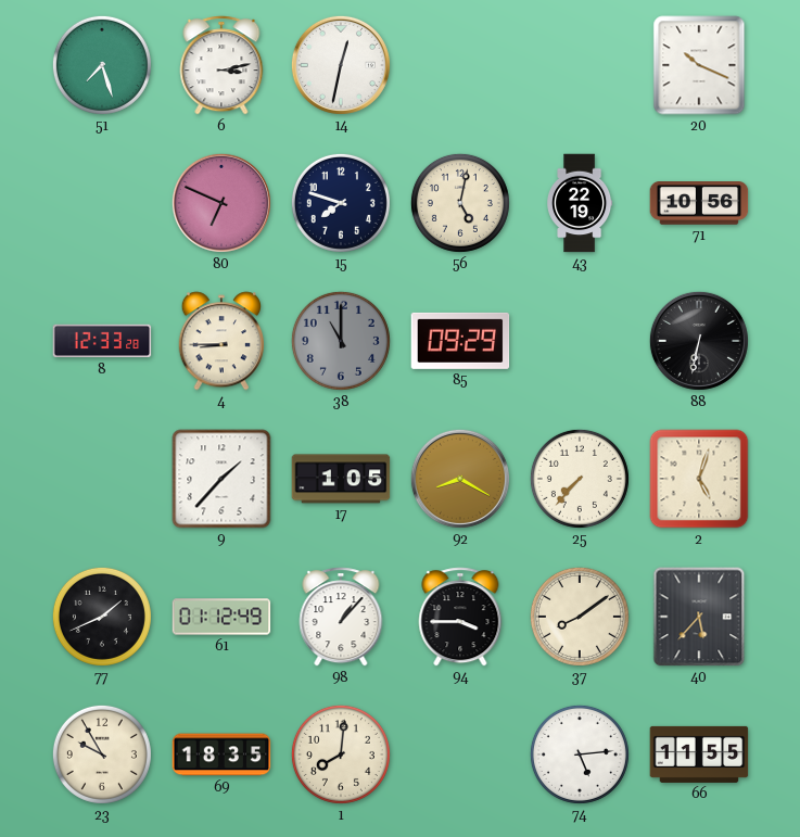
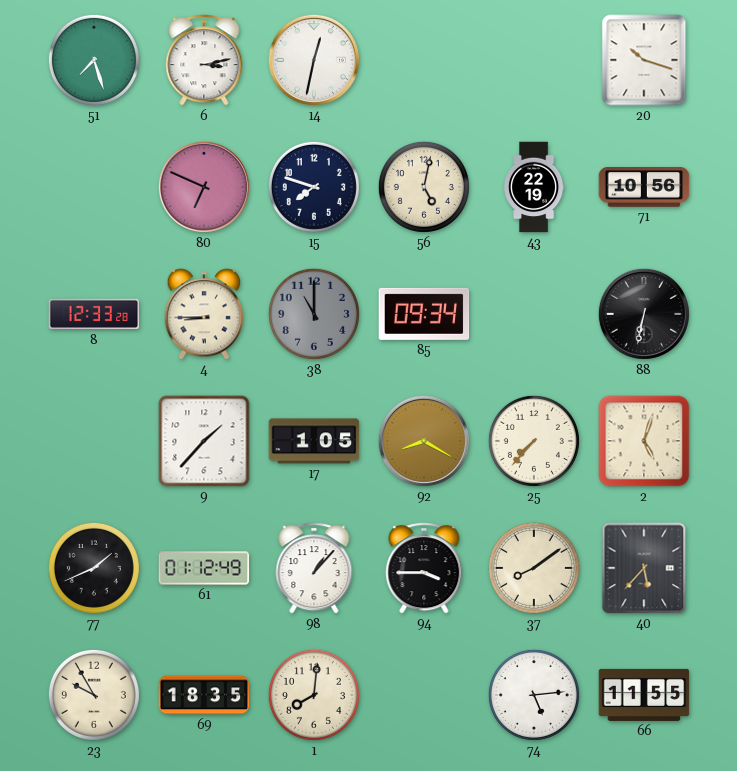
20: 10:19 -> 10:18
85: 09:29 -> 09:34
